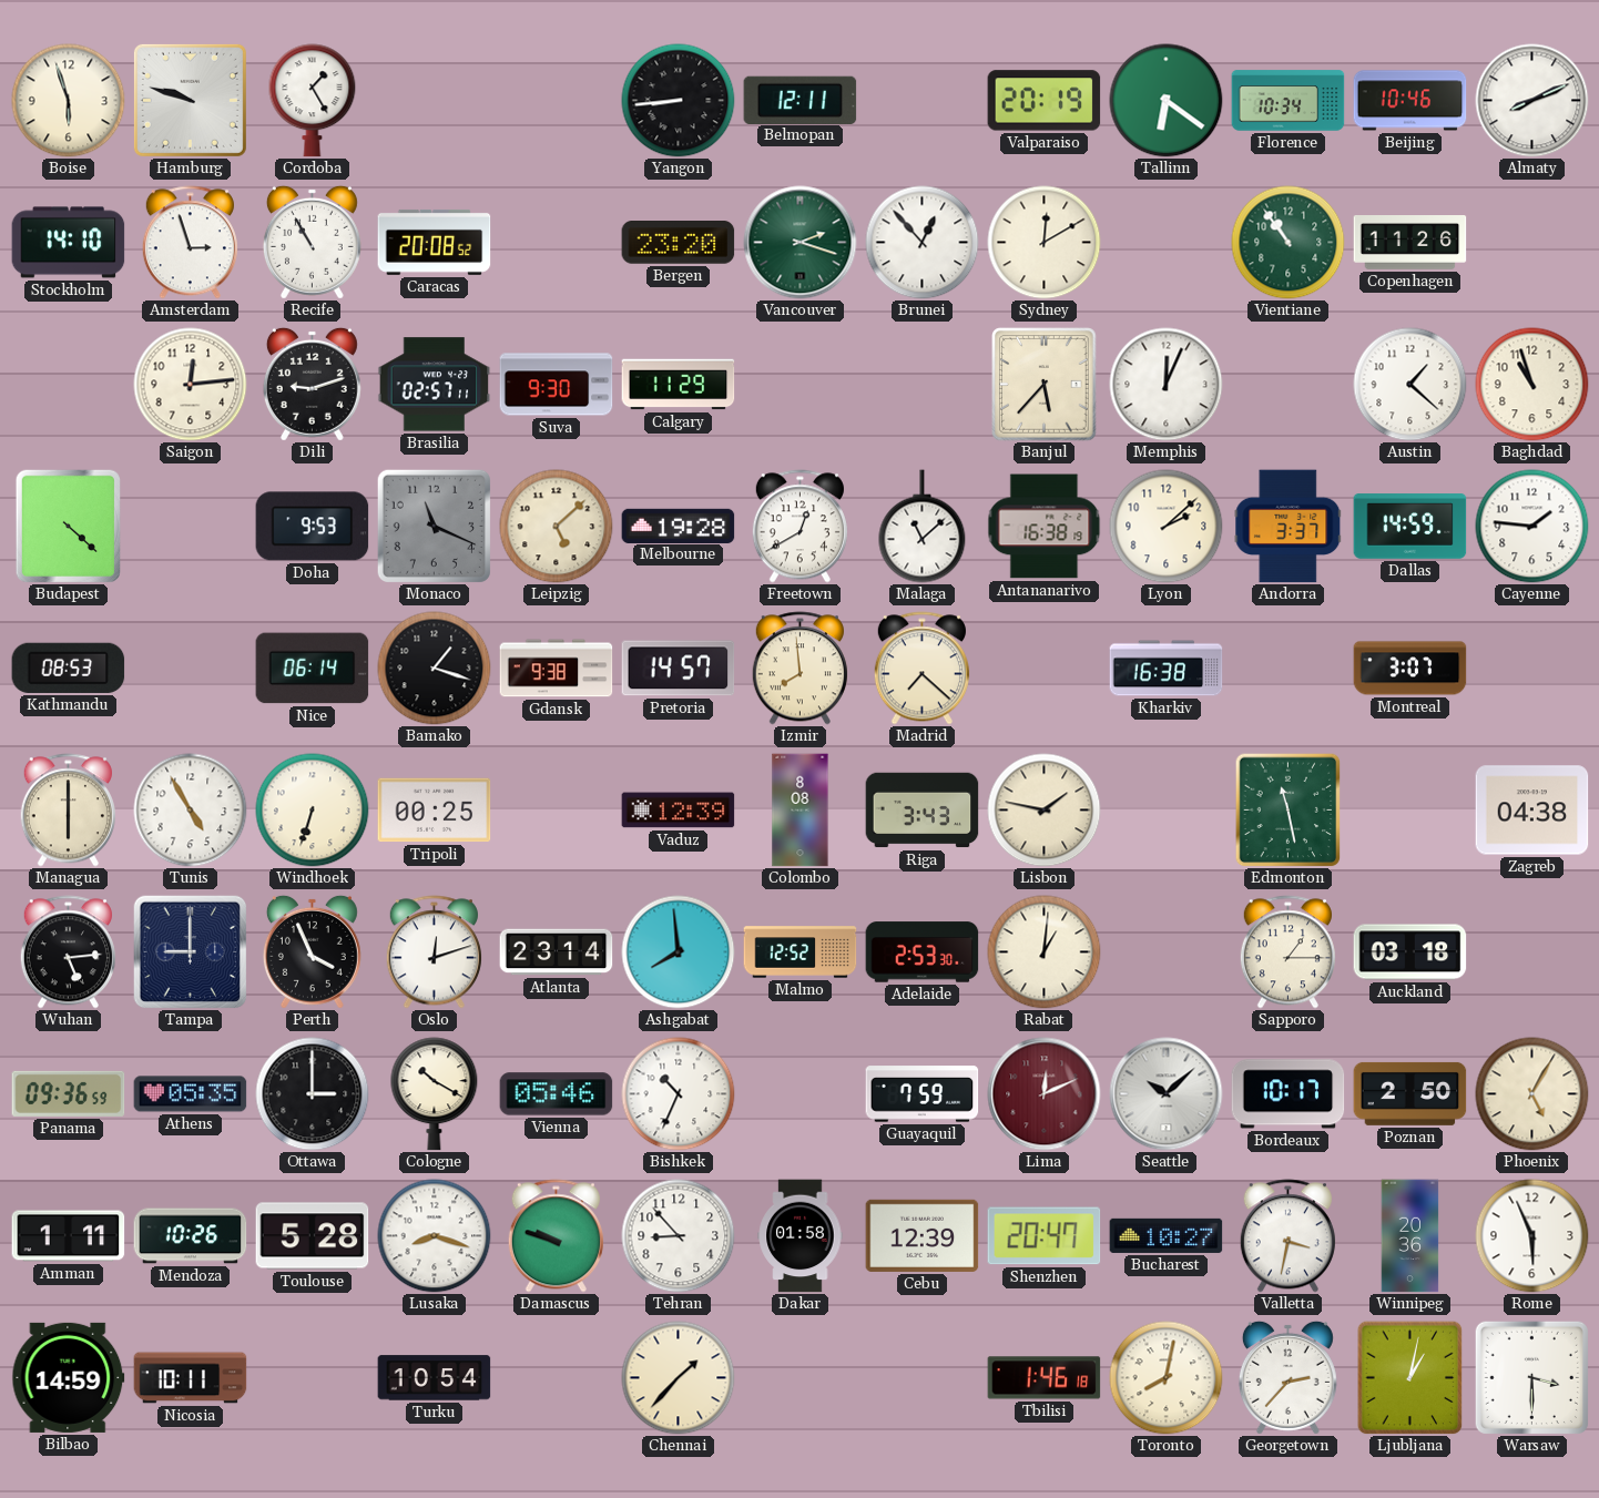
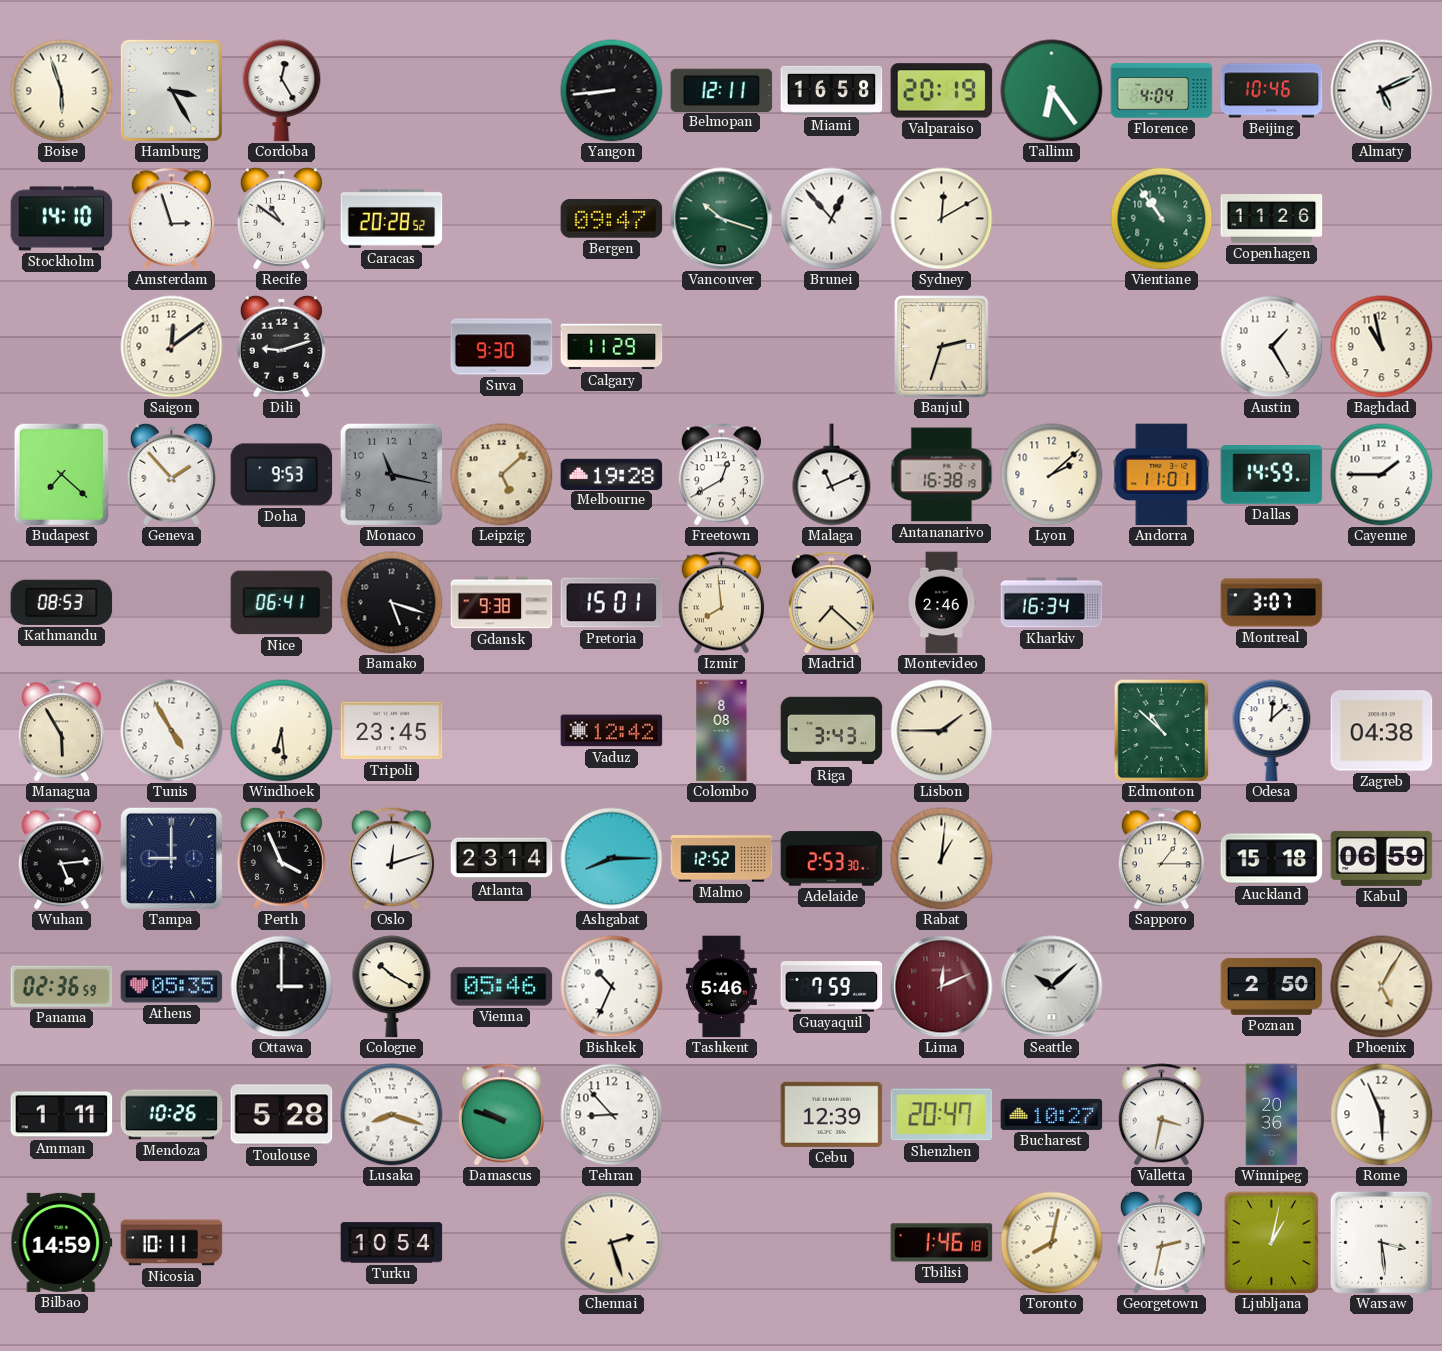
Hamburg: 9:48 -> 3:25
Cordoba: 1:25 -> 12:25
Miami: none -> 16:58
Tallinn: 6:21 -> 6:24
Florence: 10:34 -> 4:04
Almaty: 8:11 -> 5:11
Recife: 10:55 -> 10:51
Caracas: 20:08 -> 20:28
Bergen: 23:20 -> 09:47
Vancouver: 2:18 -> 10:18
Saigon: 12:14 -> 12:09
Brasilia: 02:57 -> none
Banjul: 5:37 -> 2:33
Memphis: 12:04 -> none
Austin: 1:22 -> 1:25
Baghdad: 10:57 -> 10:58
Budapest: 4:22 -> 7:22
Geneva: none -> 1:53
Monaco: 11:19 -> 11:17
Malaga: 11:08 -> 11:11
Andorra: 3:37 -> 11:01
Cayenne: 1:46 -> 1:45
Nice: 06:14 -> 06:41
Bamako: 1:18 -> 5:18
Pretoria: 14:57 -> 15:01
Montevideo: none -> 2:46
Kharkiv: 16:38 -> 16:34
Managua: 6:00 -> 5:55
Windhoek: 6:33 -> 6:29
Tripoli: 00:25 -> 23:45
Vaduz: 12:39 -> 12:42
Lisbon: 1:47 -> 1:45
Edmonton: 11:28 -> 10:52
Odesa: none -> 12:08
Ashgabat: 7:59 -> 8:15
Auckland: 03:18 -> 15:18
Kabul: none -> 06:59
Panama: 09:36 -> 02:36
Tashkent: none -> 5:46
Bordeaux: 10:17 -> none
Dakar: 01:58 -> none
Chennai: 1:37 -> 2:27
Georgetown: 2:37 -> 2:32
Warsaw: 3:30 -> 3:29
